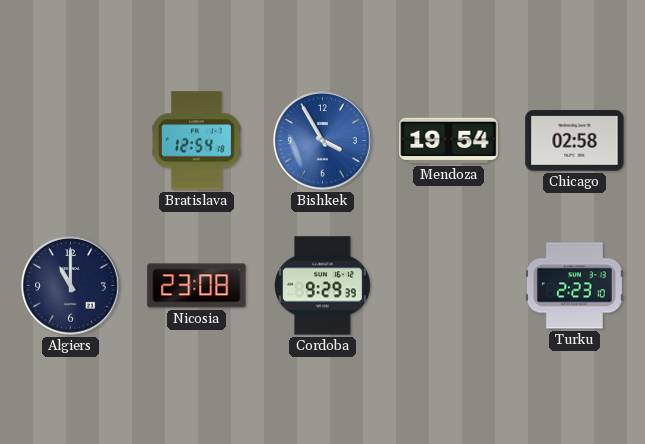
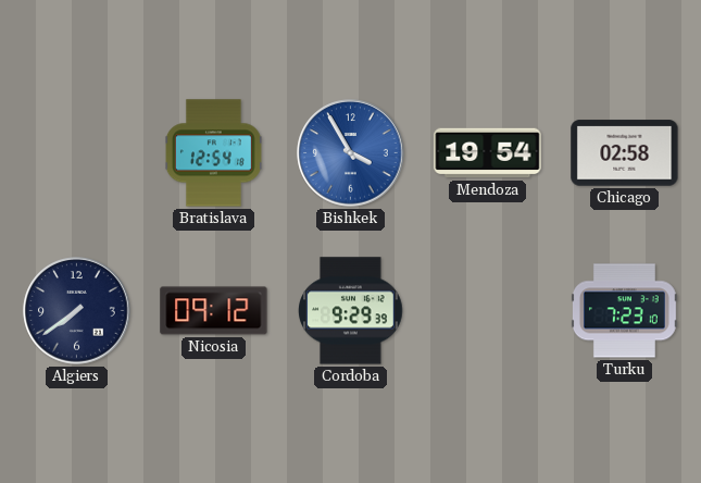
Algiers: 11:00 -> 7:39
Nicosia: 23:08 -> 09:12
Turku: 2:23 -> 7:23
